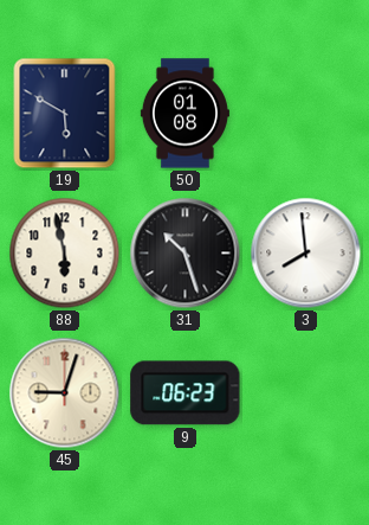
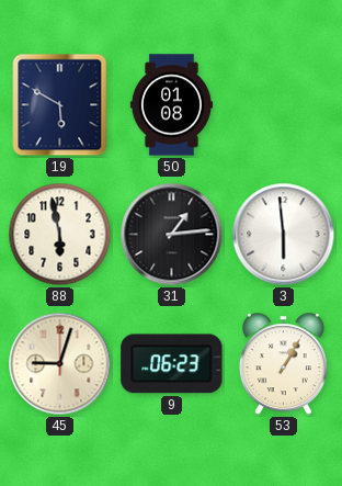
31: 10:27 -> 1:14
3: 7:59 -> 5:59
53: none -> 1:05
